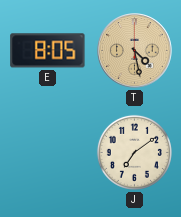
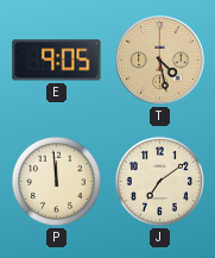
E: 8:05 -> 9:05
P: none -> 11:59
